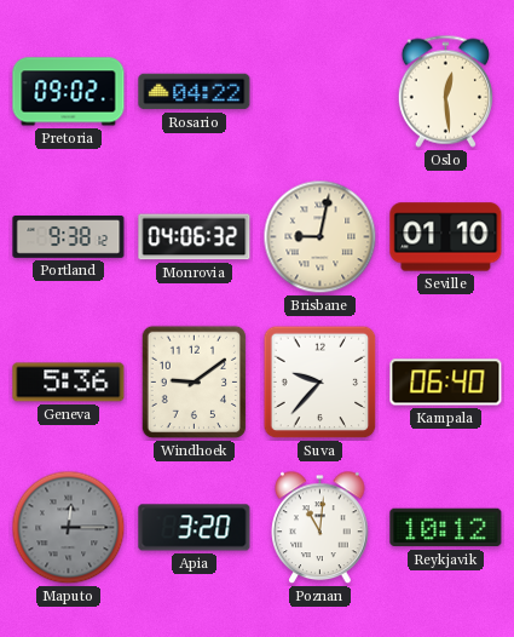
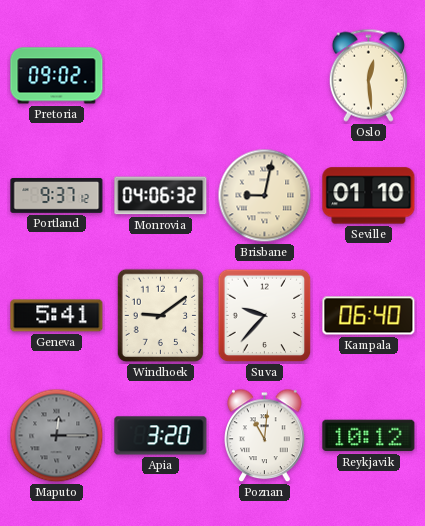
Rosario: 04:22 -> none
Portland: 9:38 -> 9:37
Geneva: 5:36 -> 5:41
